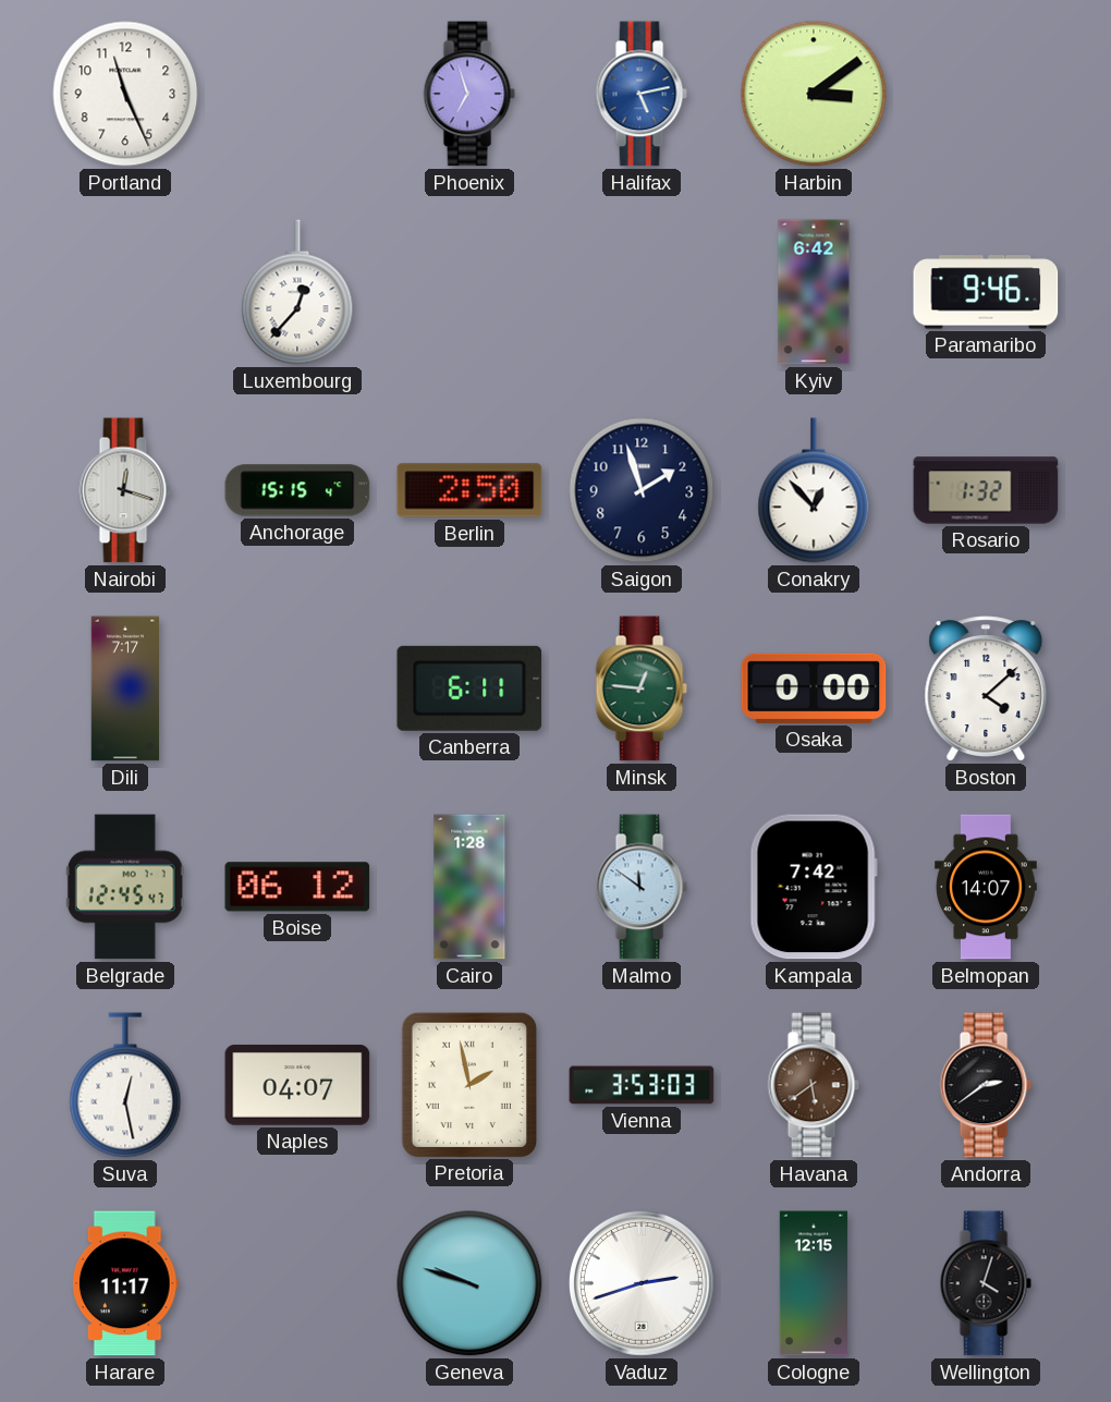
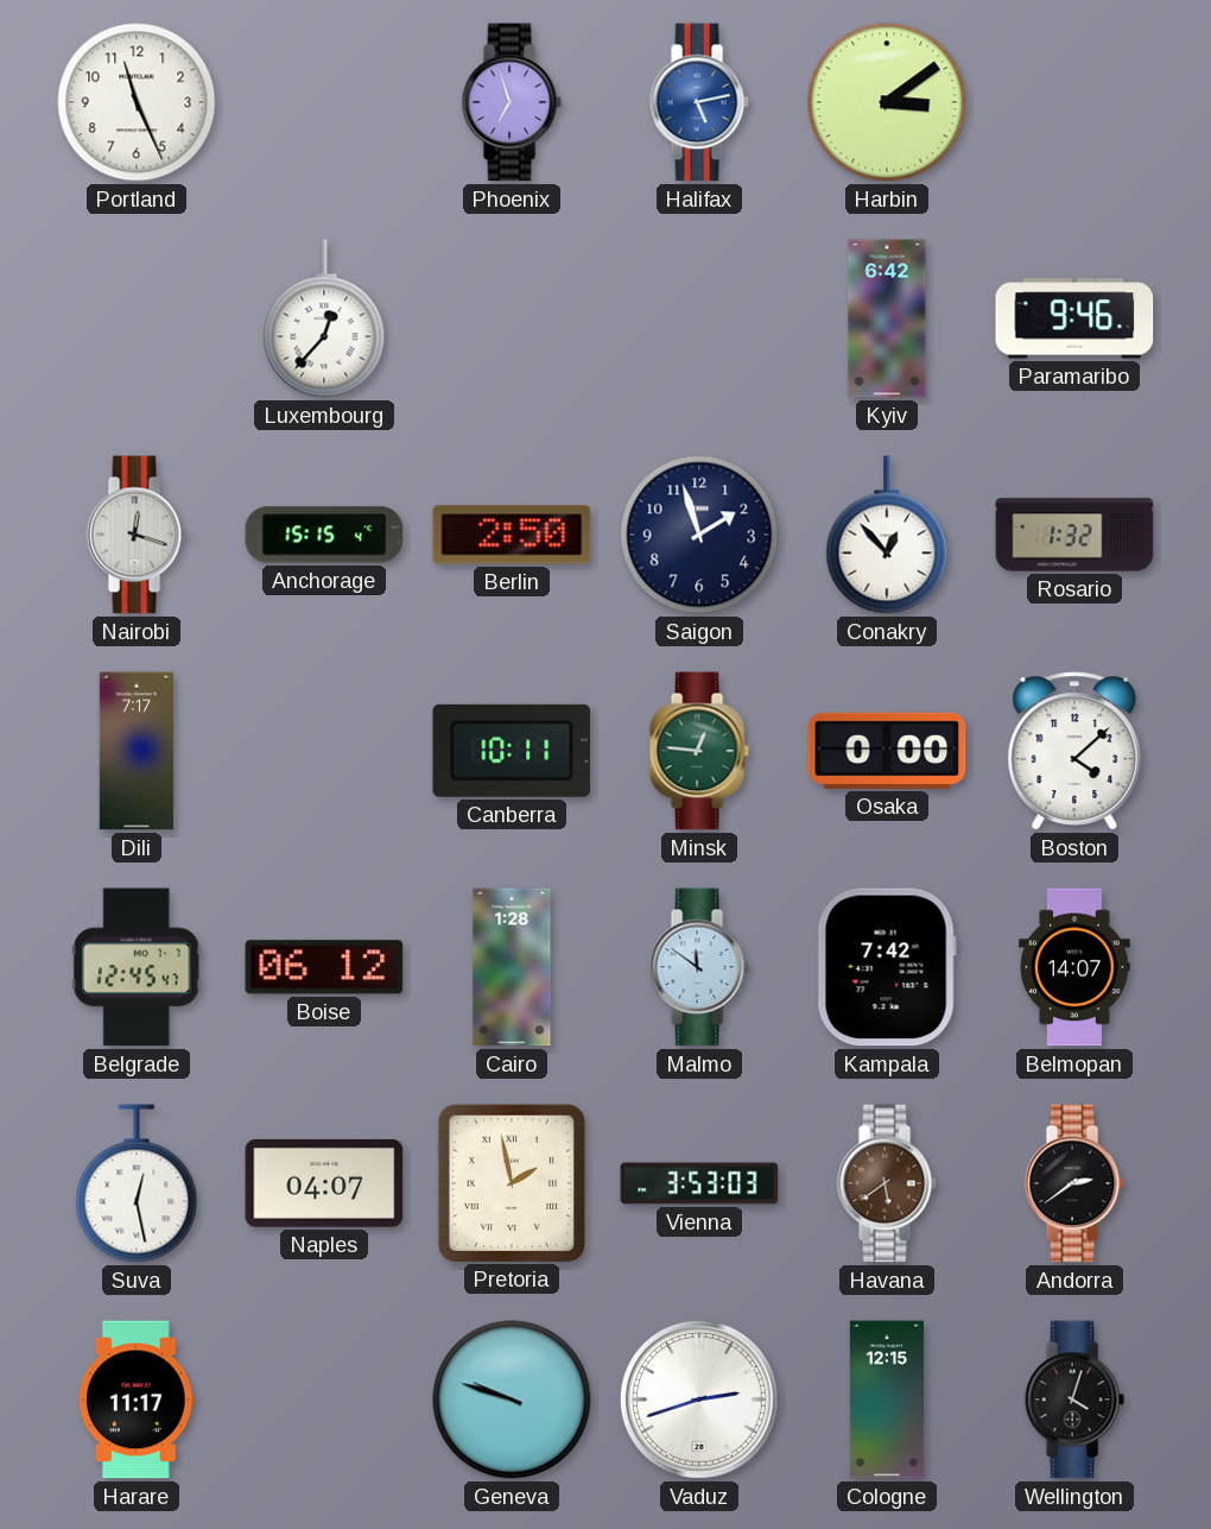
Canberra: 6:11 -> 10:11
